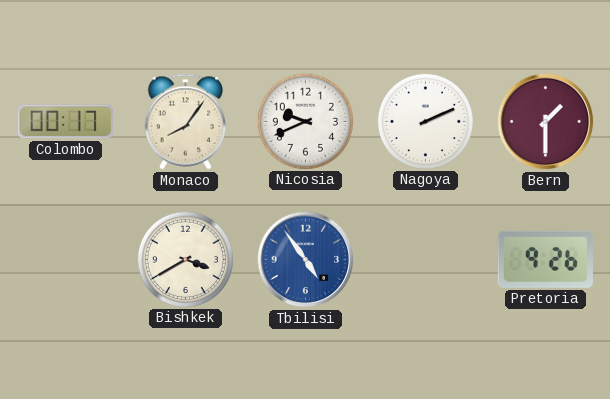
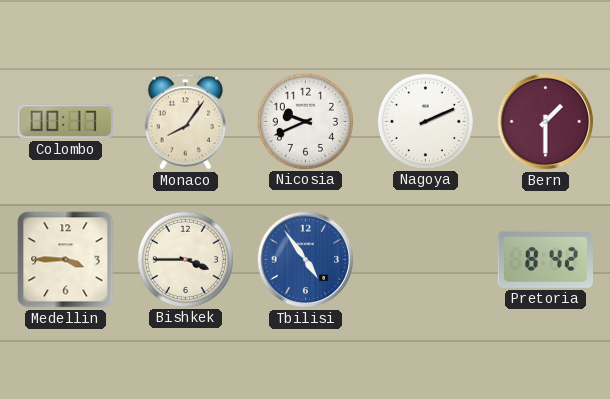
Medellin: none -> 3:45
Bishkek: 3:40 -> 3:45
Pretoria: 9:26 -> 8:42
